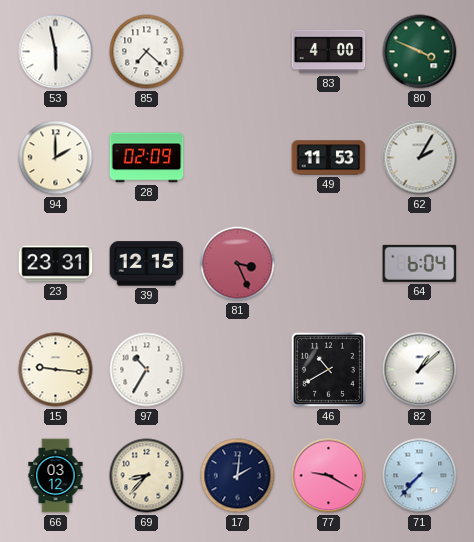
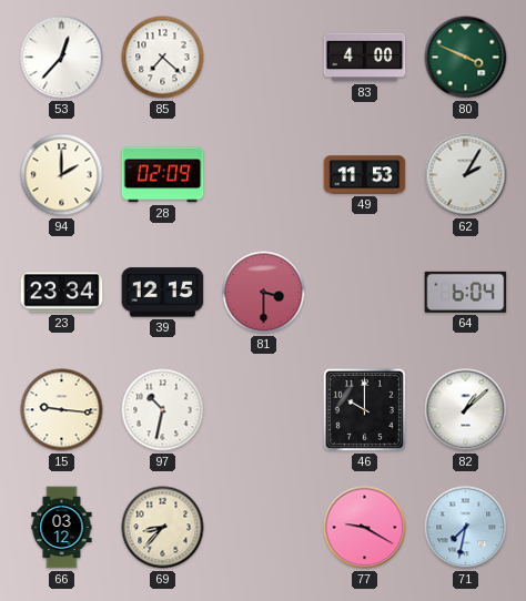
53: 5:58 -> 12:37
23: 23:31 -> 23:34
81: 3:26 -> 3:30
97: 10:35 -> 10:32
46: 10:40 -> 10:00
17: 2:01 -> none
71: 7:37 -> 7:32
